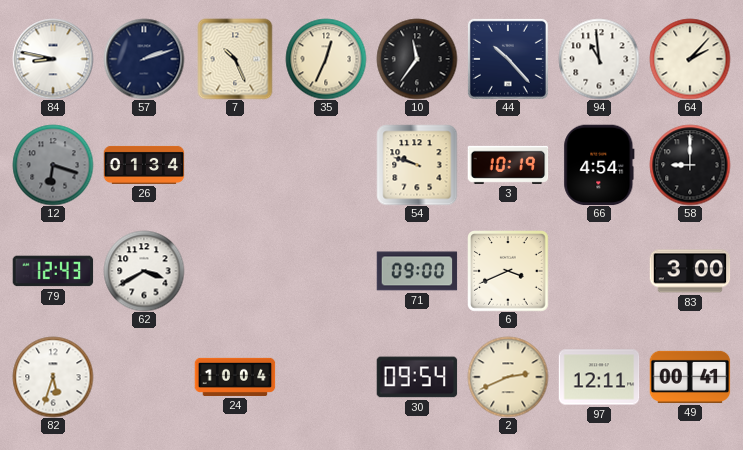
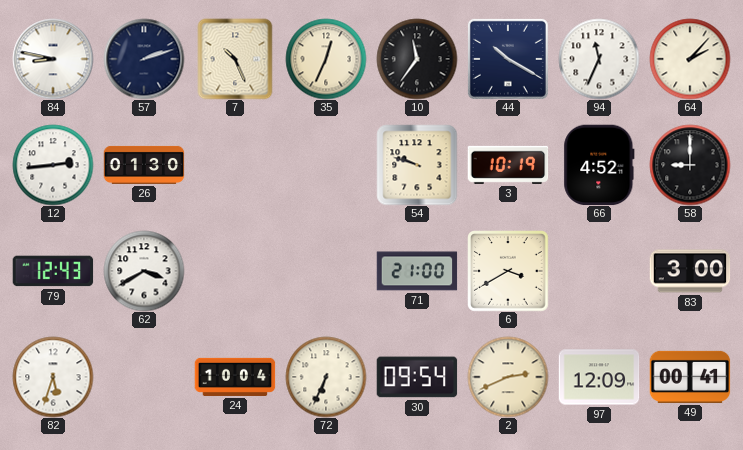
44: 10:23 -> 10:20
94: 10:59 -> 11:34
12: 6:18 -> 2:44
12 dial: grey -> white
26: 01:34 -> 01:30
66: 4:54 -> 4:52
71: 09:00 -> 21:00
6: 3:41 -> 3:40
72: none -> 6:34
97: 12:11 -> 12:09
